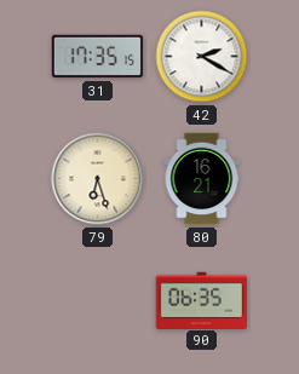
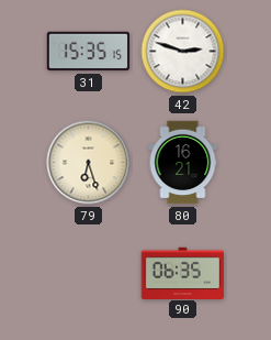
31: 17:35 -> 15:35
42: 2:20 -> 2:48
